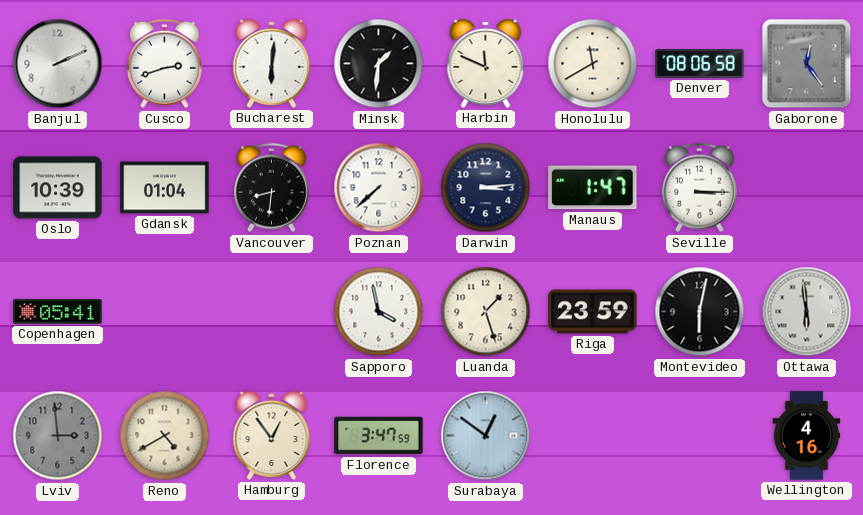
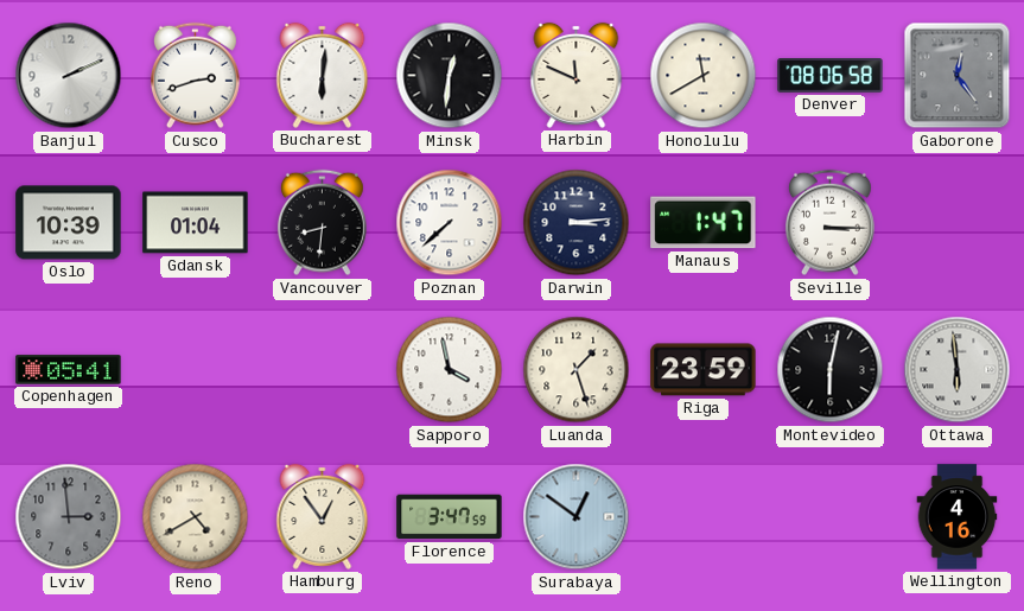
Minsk: 1:31 -> 12:31
